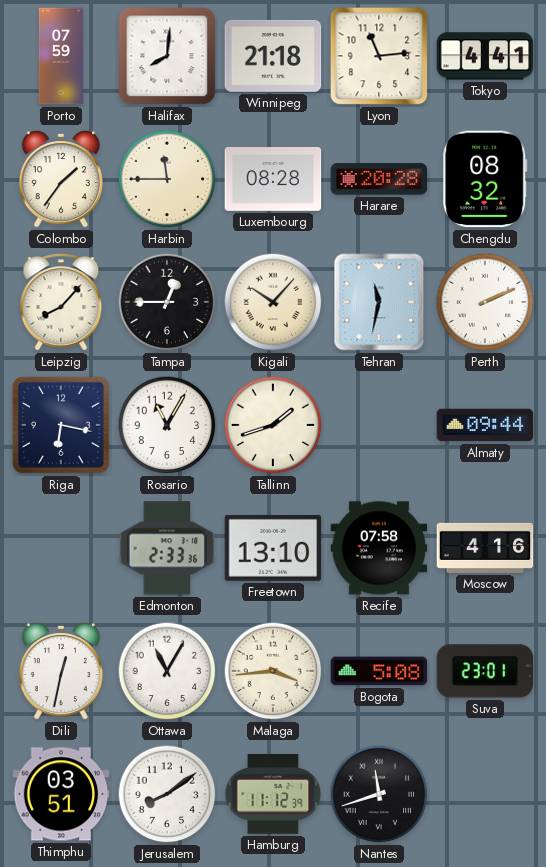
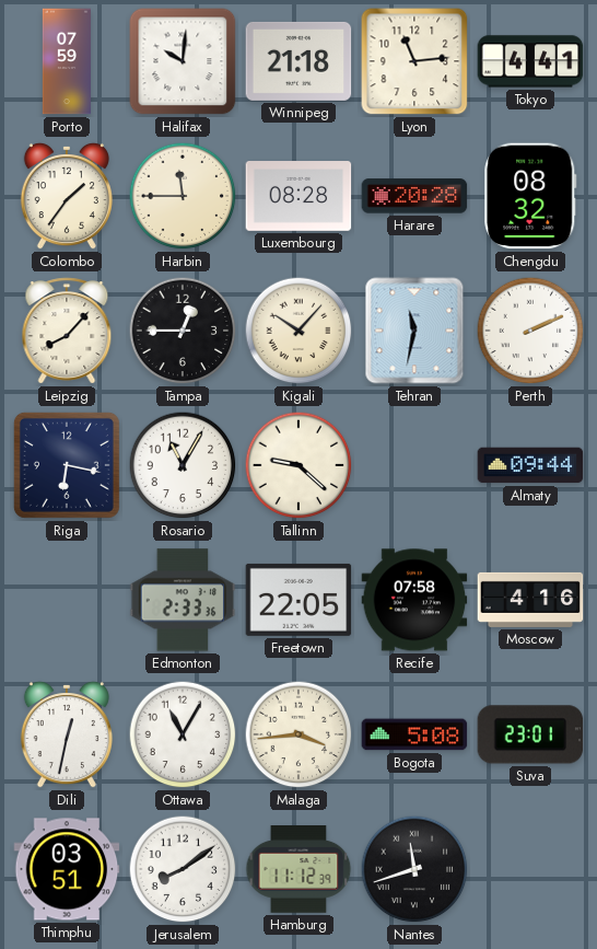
Halifax: 8:01 -> 10:01
Tallinn: 1:42 -> 9:22
Freetown: 13:10 -> 22:05
